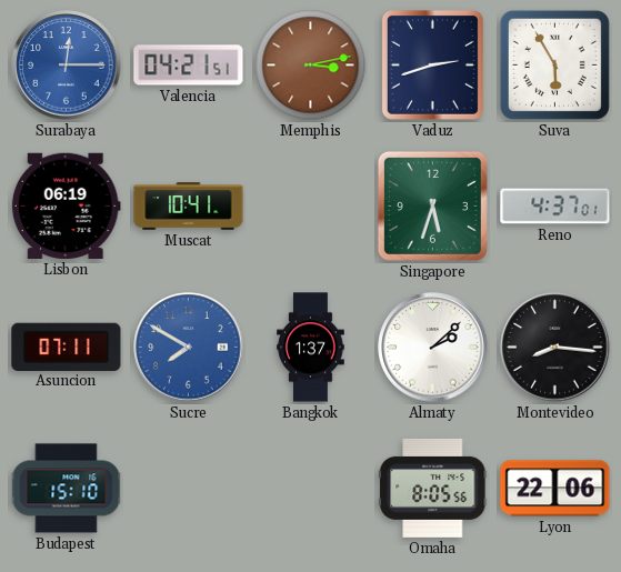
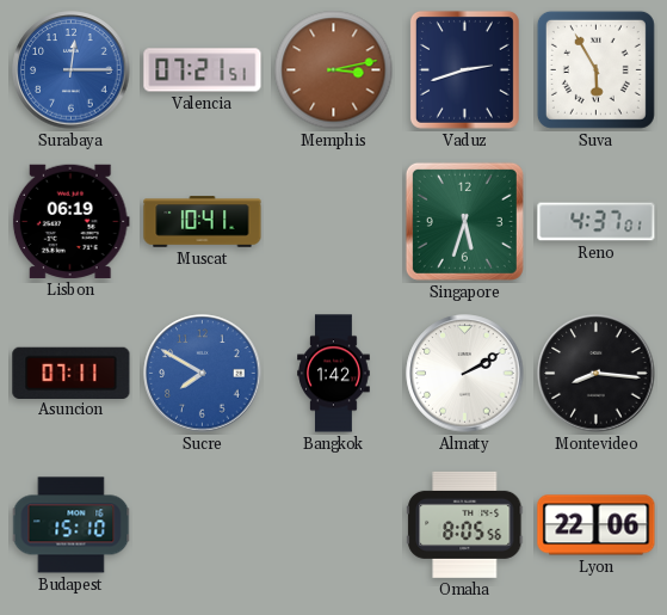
Valencia: 04:21 -> 07:21
Bangkok: 1:37 -> 1:42
Almaty: 2:08 -> 2:10
